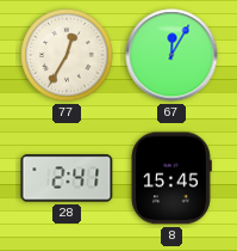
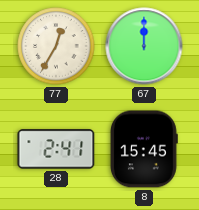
67: 12:05 -> 12:00
